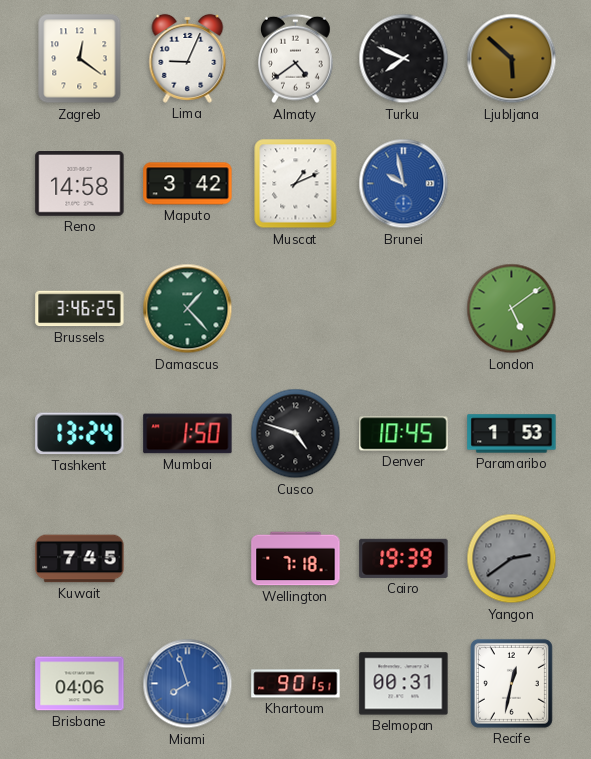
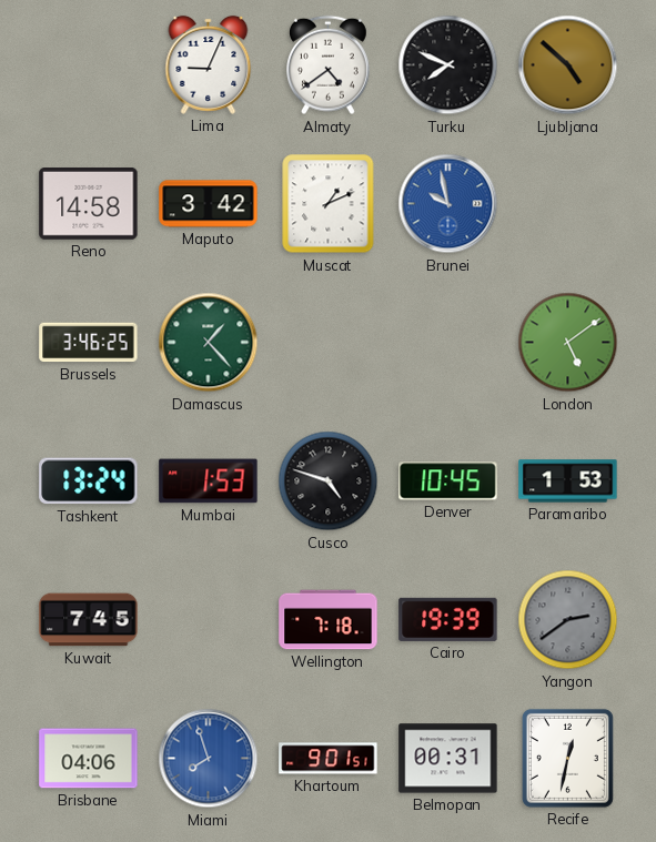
Zagreb: 12:21 -> none
Ljubljana: 5:52 -> 4:52
Mumbai: 1:50 -> 1:53
